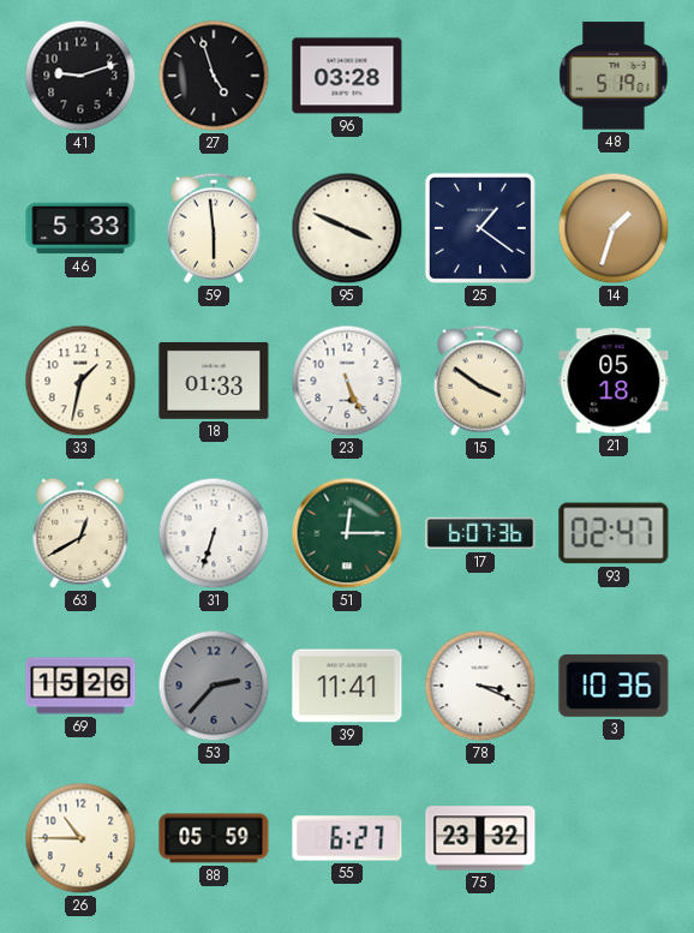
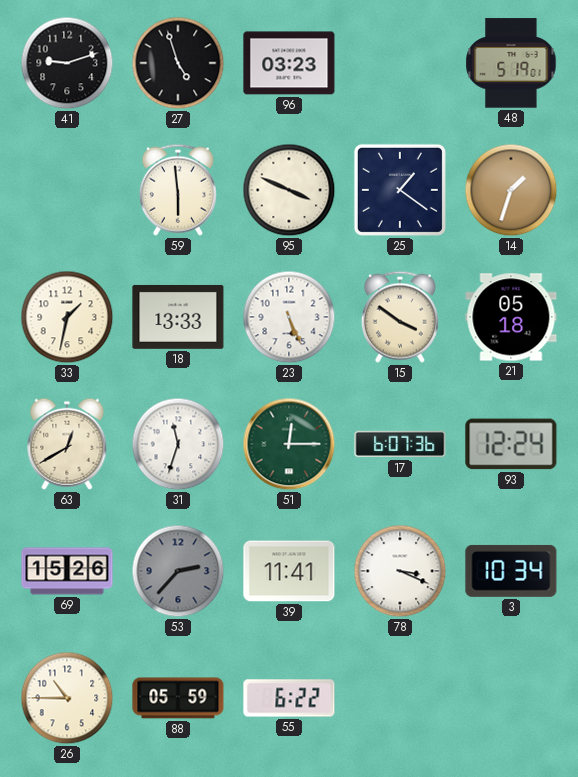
96: 03:28 -> 03:23
46: 5:33 -> none
18: 01:33 -> 13:33
31: 6:33 -> 11:33
93: 02:47 -> 12:24
3: 10:36 -> 10:34
55: 6:27 -> 6:22
75: 23:32 -> none
